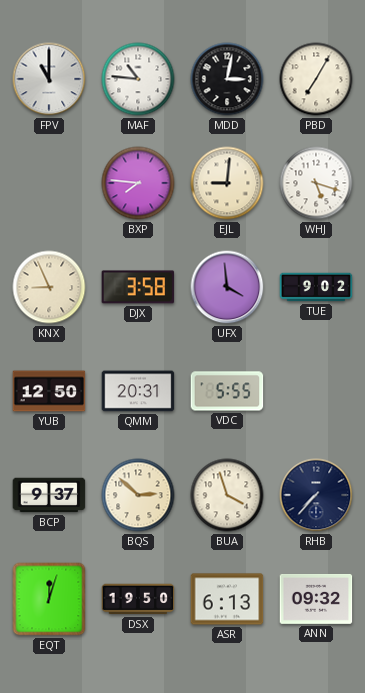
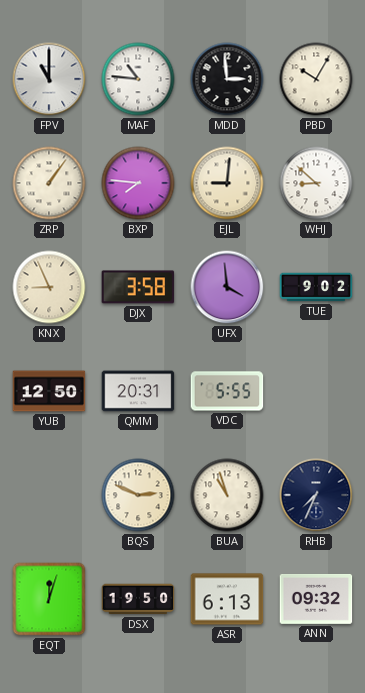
MDD: 3:02 -> 2:59
PBD: 7:05 -> 10:05
ZRP: none -> 1:06
WHJ: 5:18 -> 8:52
BCP: 9:37 -> none
BQS: 2:52 -> 2:49
BUA: 3:57 -> 10:57
RHB: 7:37 -> 7:34
